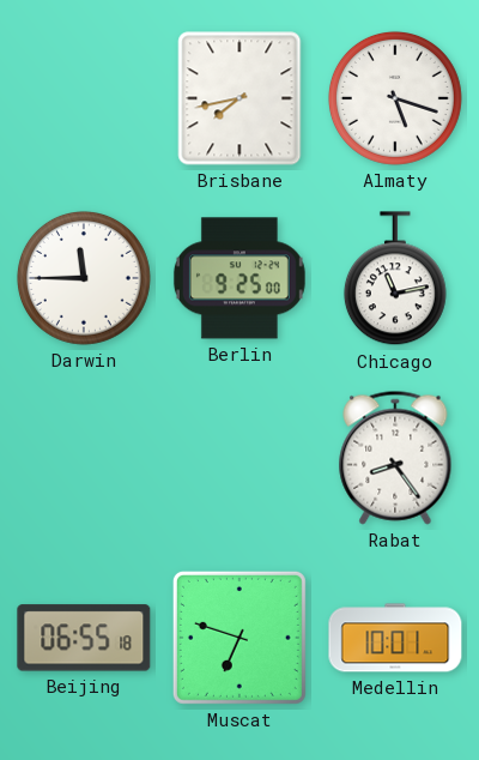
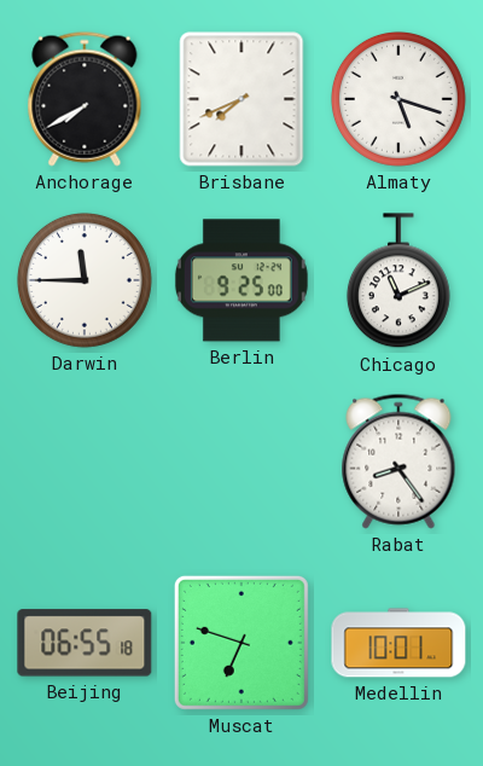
Anchorage: none -> 7:40
Brisbane: 7:43 -> 7:41
Chicago: 11:13 -> 11:11
